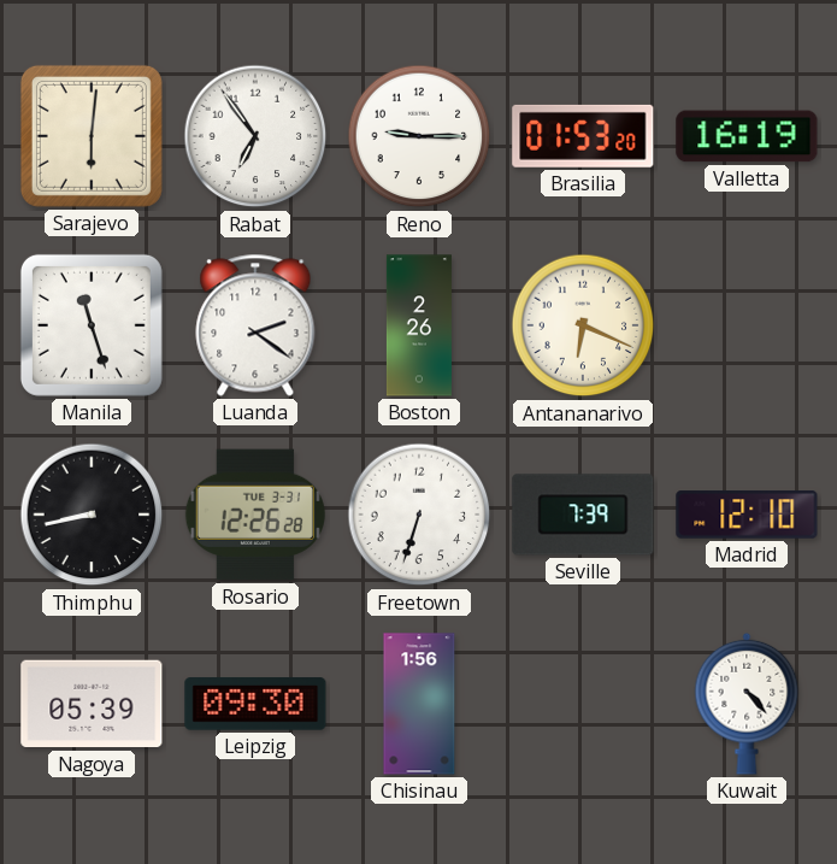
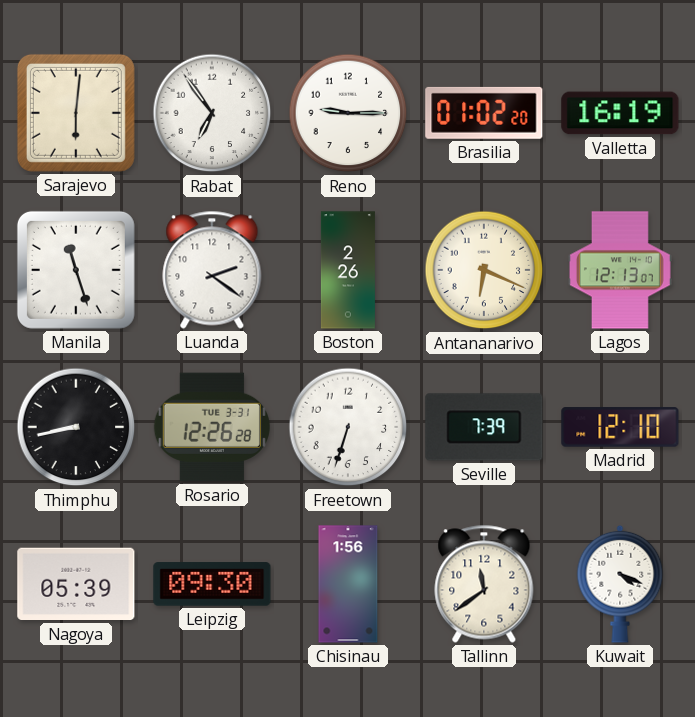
Brasilia: 01:53 -> 01:02
Lagos: none -> 12:13
Tallinn: none -> 11:39
Kuwait: 4:23 -> 4:19
